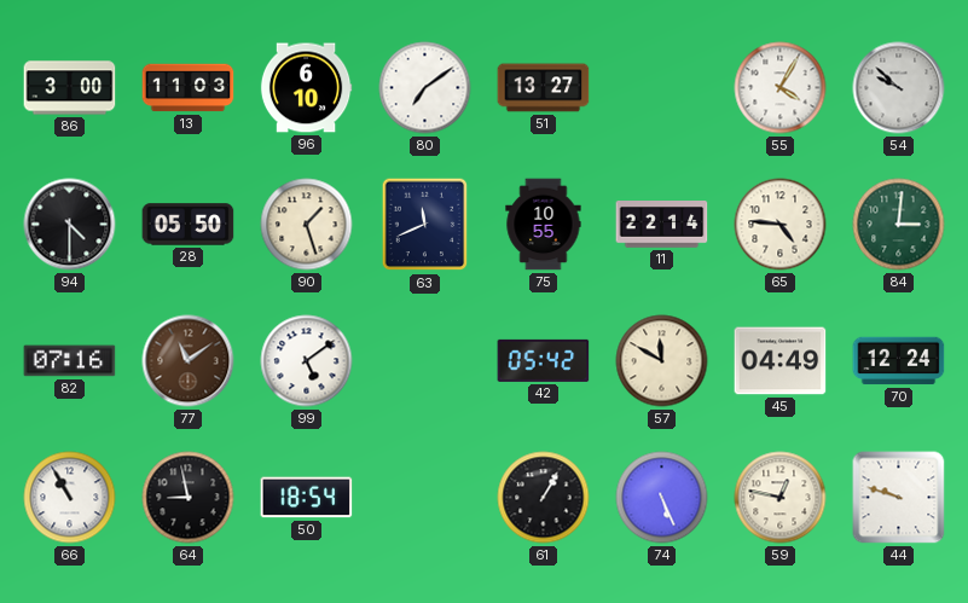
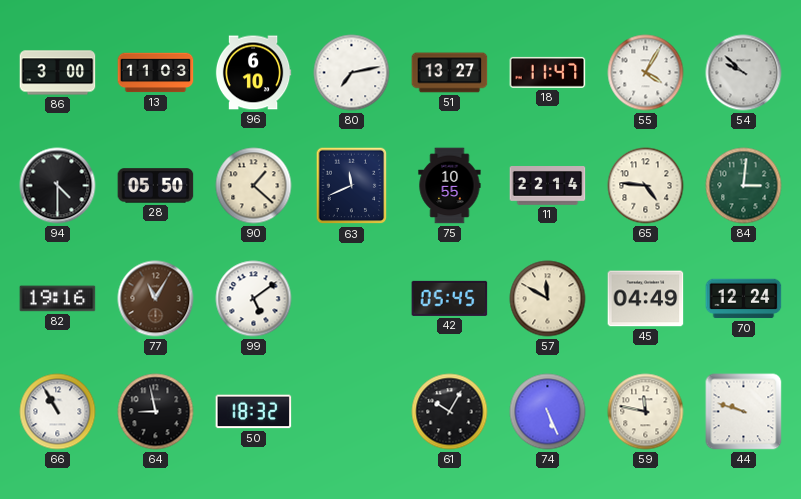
80: 7:09 -> 7:13
18: none -> 11:47
90: 1:27 -> 1:22
82: 07:16 -> 19:16
77: 11:09 -> 11:05
42: 05:42 -> 05:45
50: 18:54 -> 18:32
61: 1:05 -> 10:05
59: 12:47 -> 11:47
